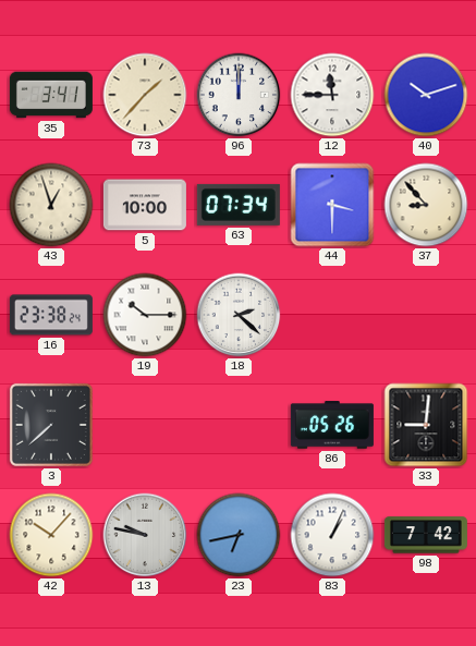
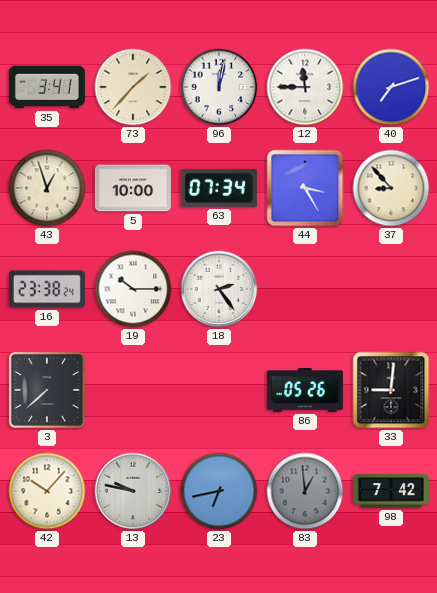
96: 12:00 -> 12:02
40: 10:12 -> 7:12
44: 3:30 -> 3:25
18: 2:22 -> 2:24
83: 1:04 -> 12:59
83 dial: white -> grey
